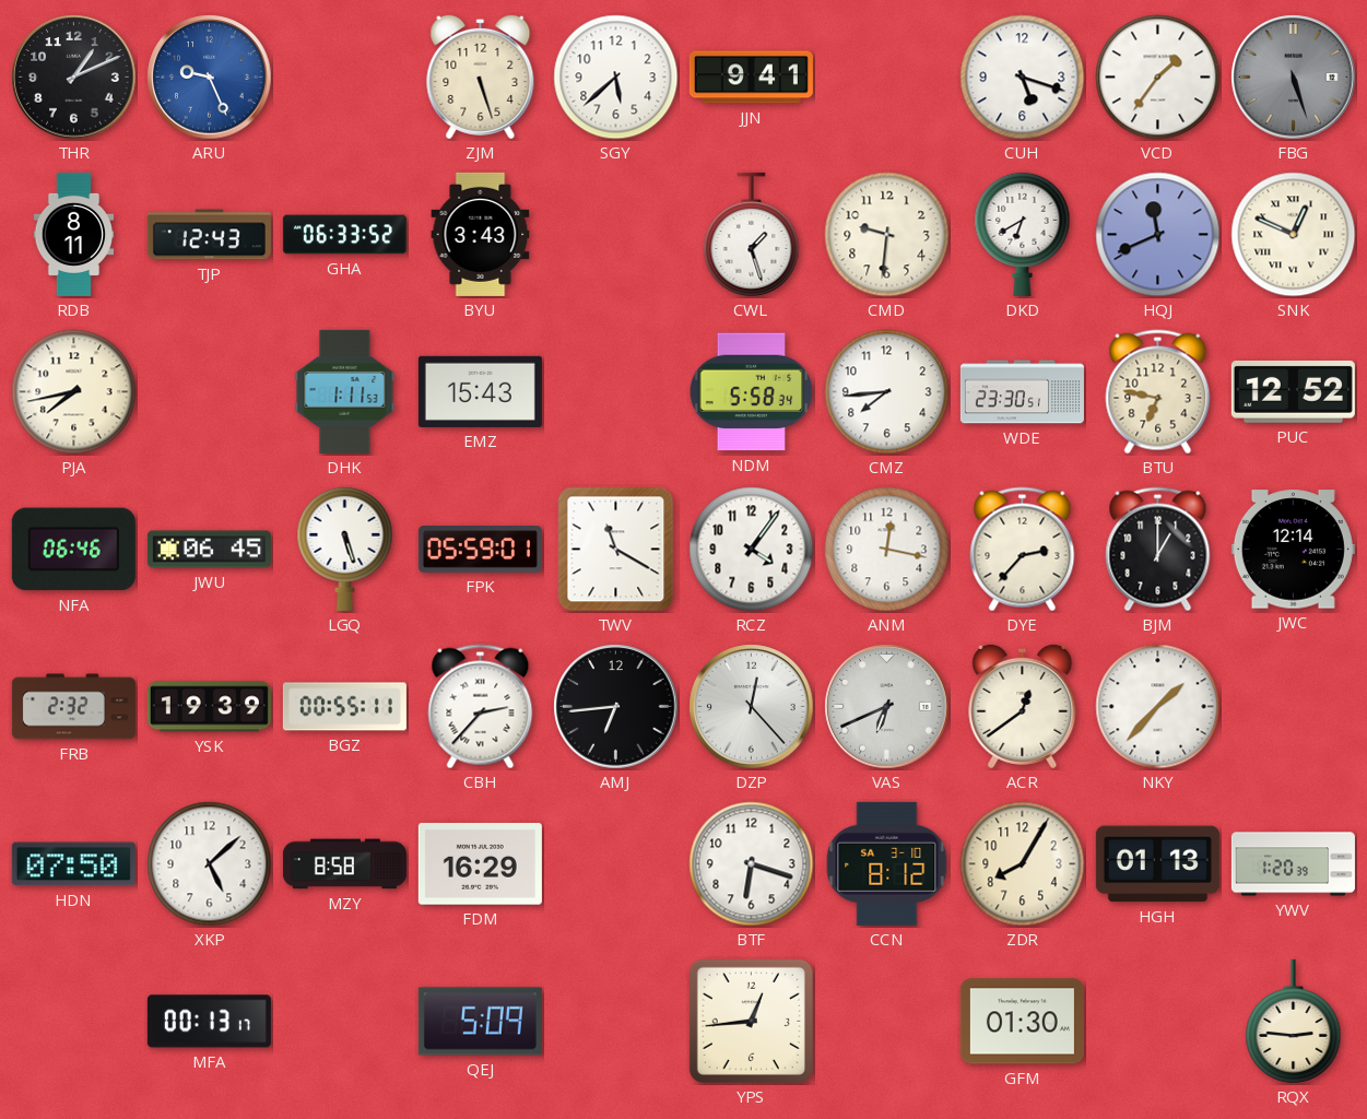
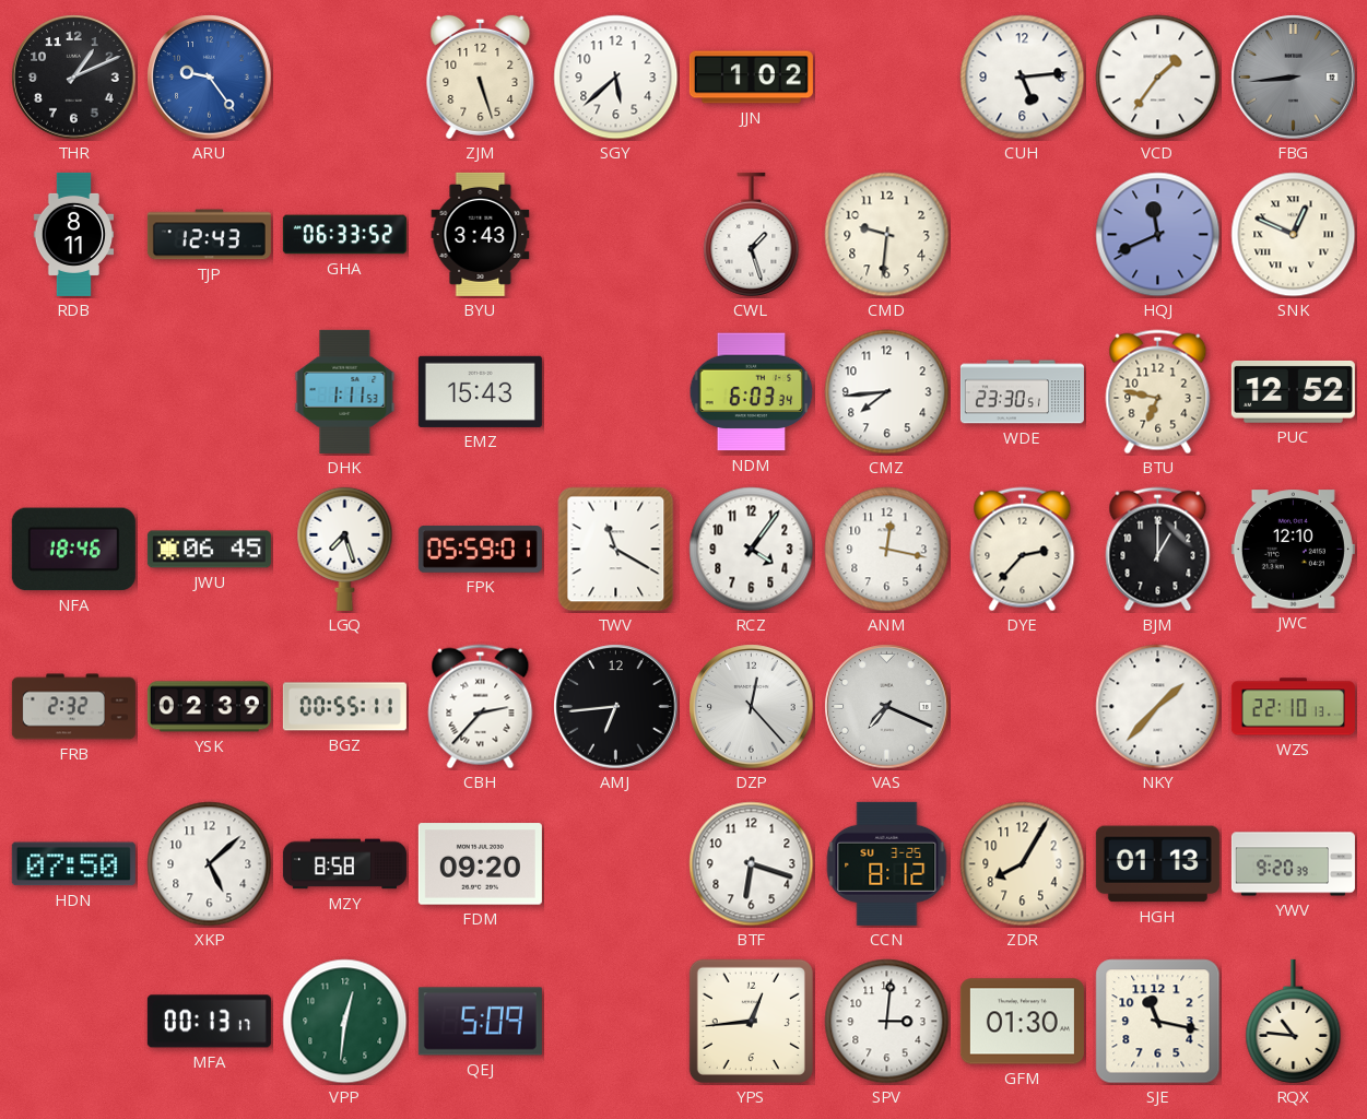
ARU: 9:26 -> 9:24
JJN: 9:41 -> 1:02
CUH: 5:18 -> 5:14
FBG: 5:27 -> 8:44
DKD: 6:40 -> none
PJA: 7:43 -> none
NDM: 5:58 -> 6:03
NFA: 06:46 -> 18:46
LGQ: 5:27 -> 7:27
JWC: 12:14 -> 12:10
YSK: 19:39 -> 02:39
VAS: 6:41 -> 7:19
ACR: 12:39 -> none
WZS: none -> 22:10
FDM: 16:29 -> 09:20
CCN date: SA 3-10 -> SU 3-25
YWV: 1:20 -> 9:20
VPP: none -> 12:31
SPV: none -> 3:01
SJE: none -> 11:17
RQX: 2:46 -> 10:46
